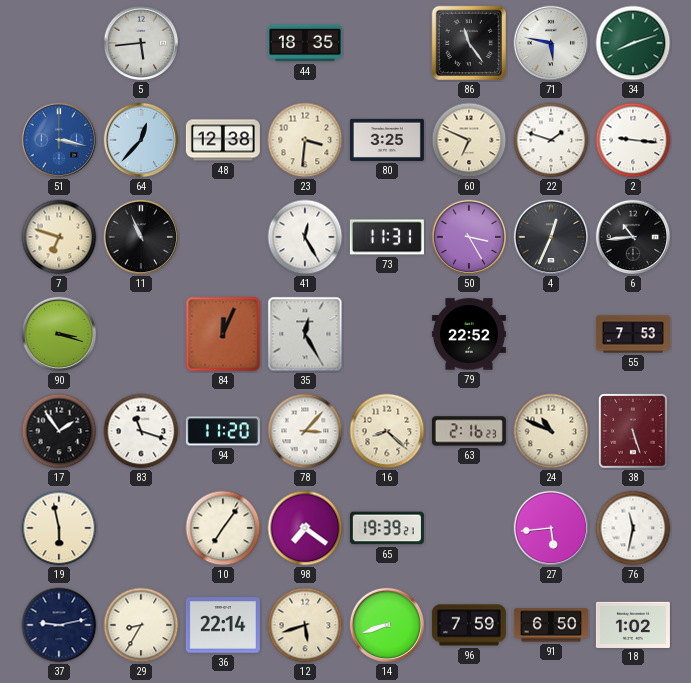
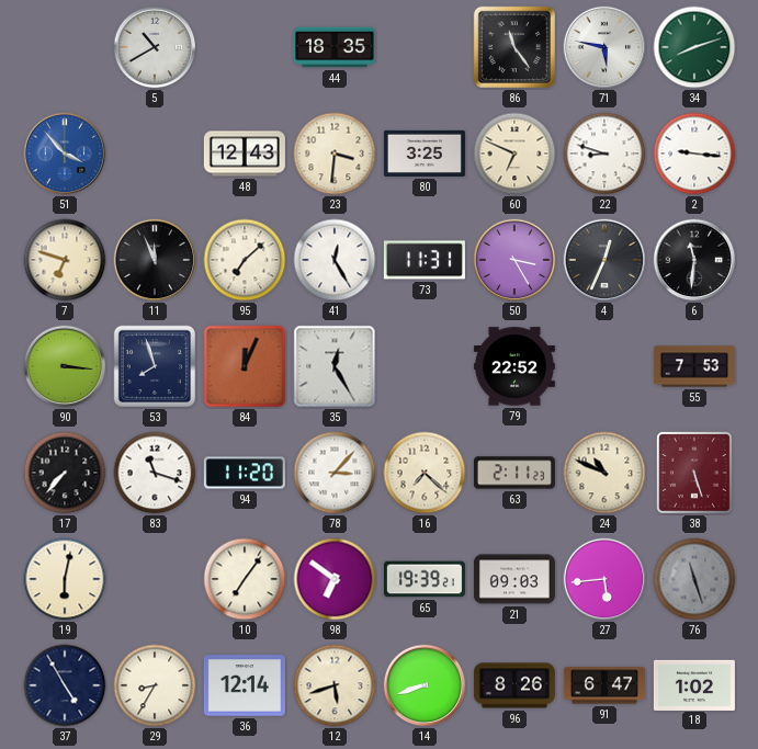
5: 5:44 -> 10:40
51: 3:17 -> 3:53
64: 12:37 -> none
48: 12:38 -> 12:43
22: 1:48 -> 8:48
11: 10:56 -> 11:56
95: none -> 7:08
6: 10:44 -> 11:31
90: 3:18 -> 3:16
53: none -> 7:57
17: 1:54 -> 7:37
16: 8:22 -> 7:22
63: 2:16 -> 2:11
19: 5:58 -> 6:02
98: 7:21 -> 6:51
21: none -> 09:03
76: 11:32 -> 11:27
76 dial: white -> grey
37: 9:13 -> 4:55
36: 22:14 -> 12:14
96: 7:59 -> 8:26
91: 6:50 -> 6:47
